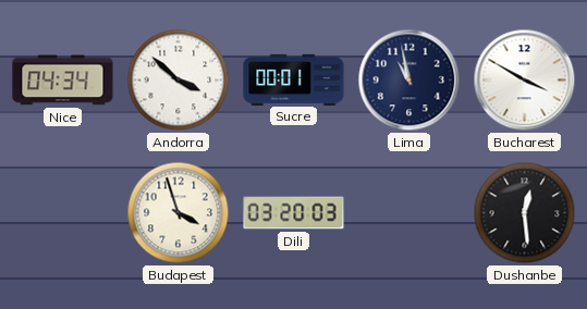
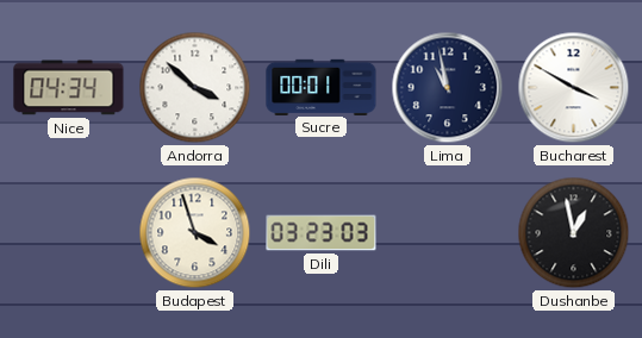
Dili: 03:20 -> 03:23
Dushanbe: 12:29 -> 12:58
